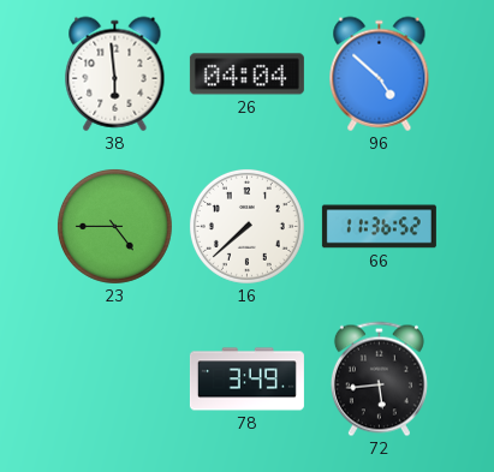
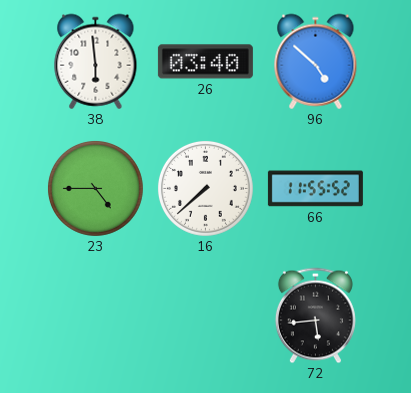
26: 04:04 -> 03:40
66: 11:36 -> 11:55
78: 3:49 -> none
